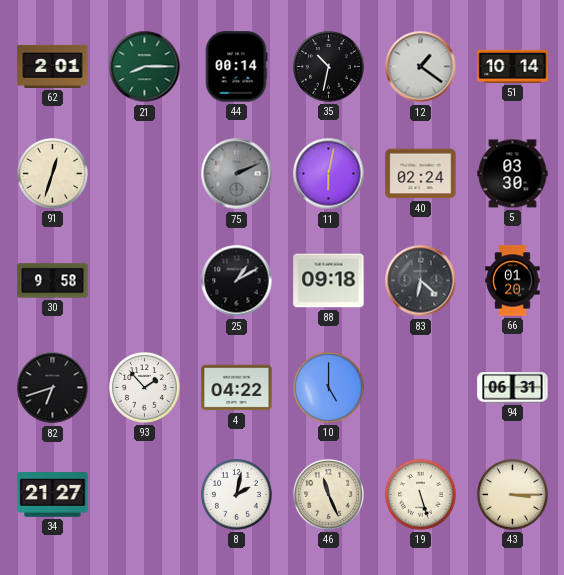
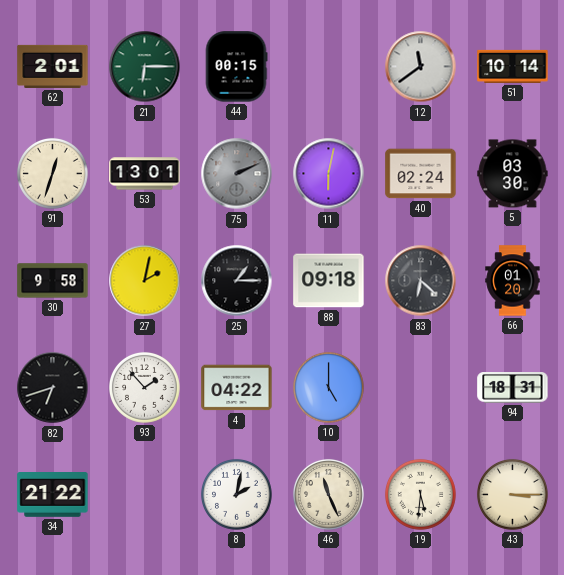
21: 8:15 -> 6:15
44: 00:14 -> 00:15
35: 10:32 -> none
12: 1:21 -> 11:39
53: none -> 13:01
27: none -> 2:02
25: 1:10 -> 1:15
94: 06:31 -> 18:31
34: 21:27 -> 21:22
19: 5:27 -> 5:31
